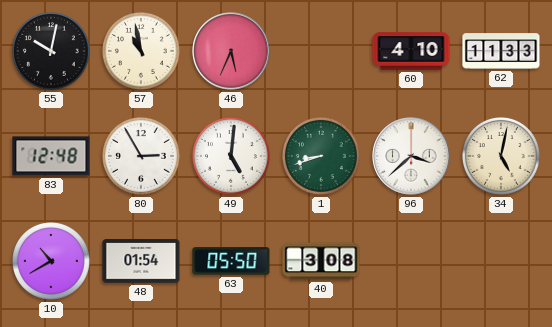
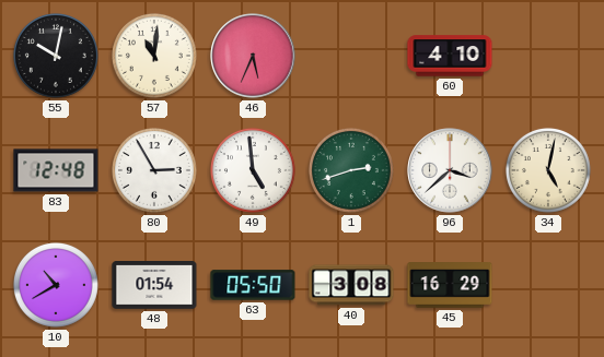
57: 10:58 -> 11:01
62: 11:33 -> none
49: 5:01 -> 4:59
1: 8:42 -> 2:42
45: none -> 16:29
